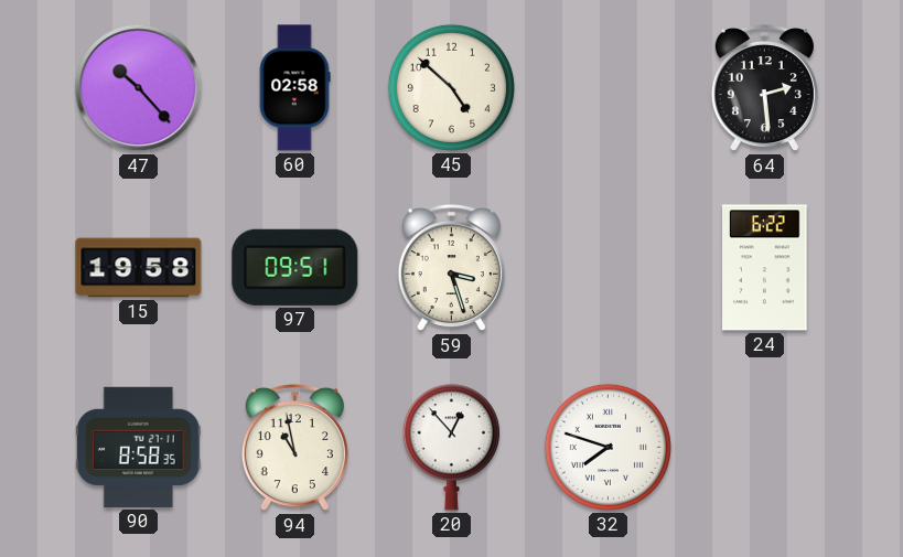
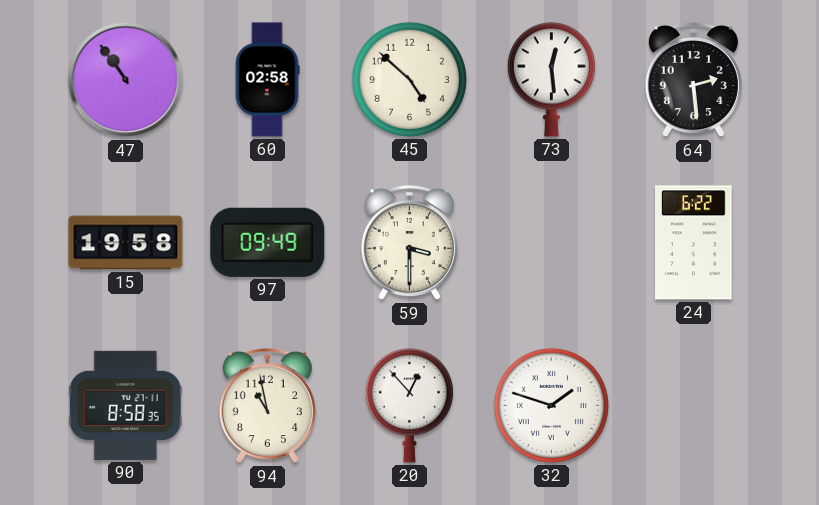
47: 10:23 -> 10:54
73: none -> 12:29
97: 09:51 -> 09:49
59: 3:27 -> 3:30
32: 7:48 -> 1:48
